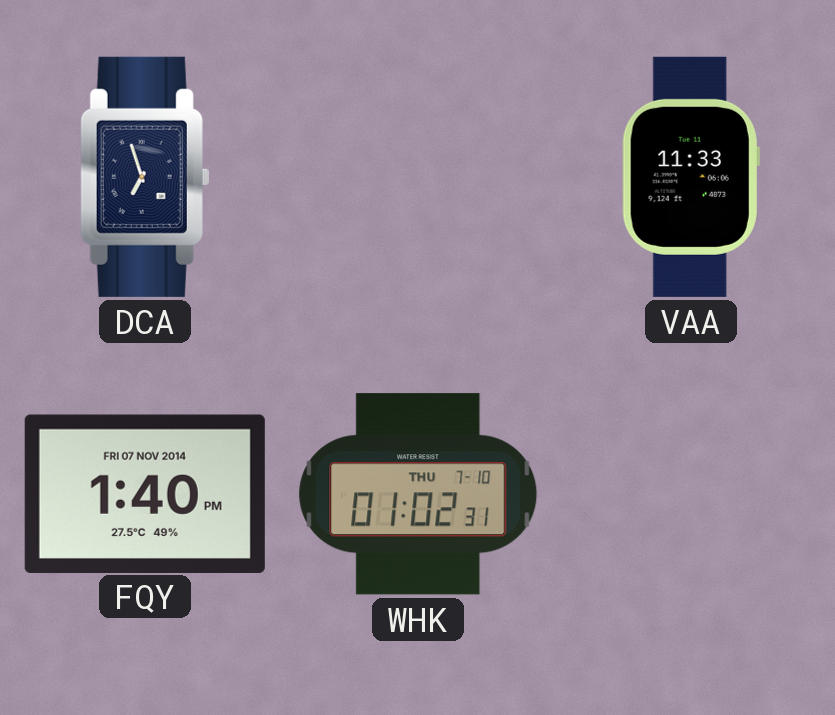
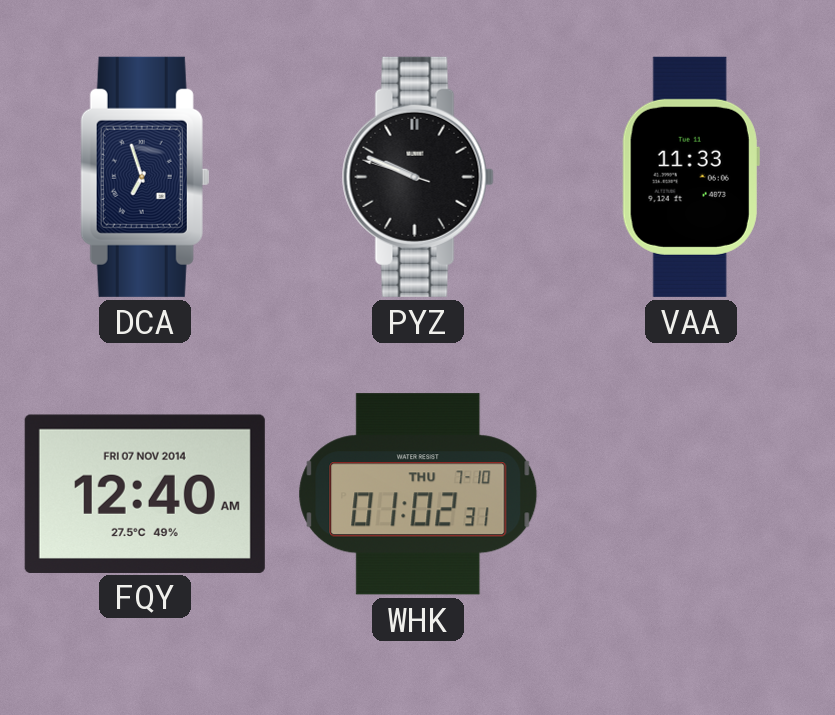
PYZ: none -> 9:48
FQY: 1:40 -> 12:40
